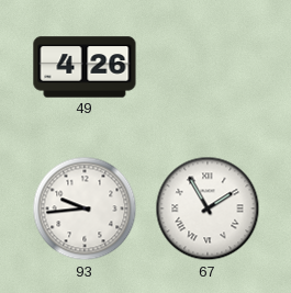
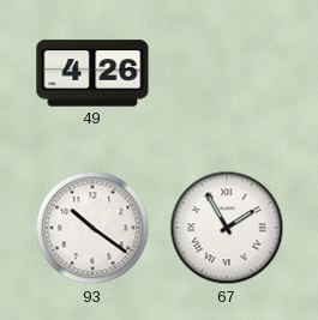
93: 9:44 -> 10:21
